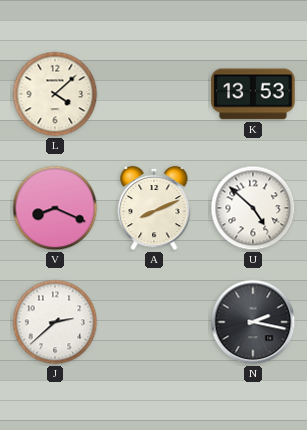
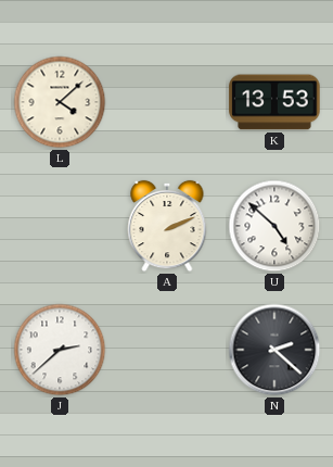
V: 8:19 -> none
A: 8:11 -> 2:11
N: 2:17 -> 2:22
